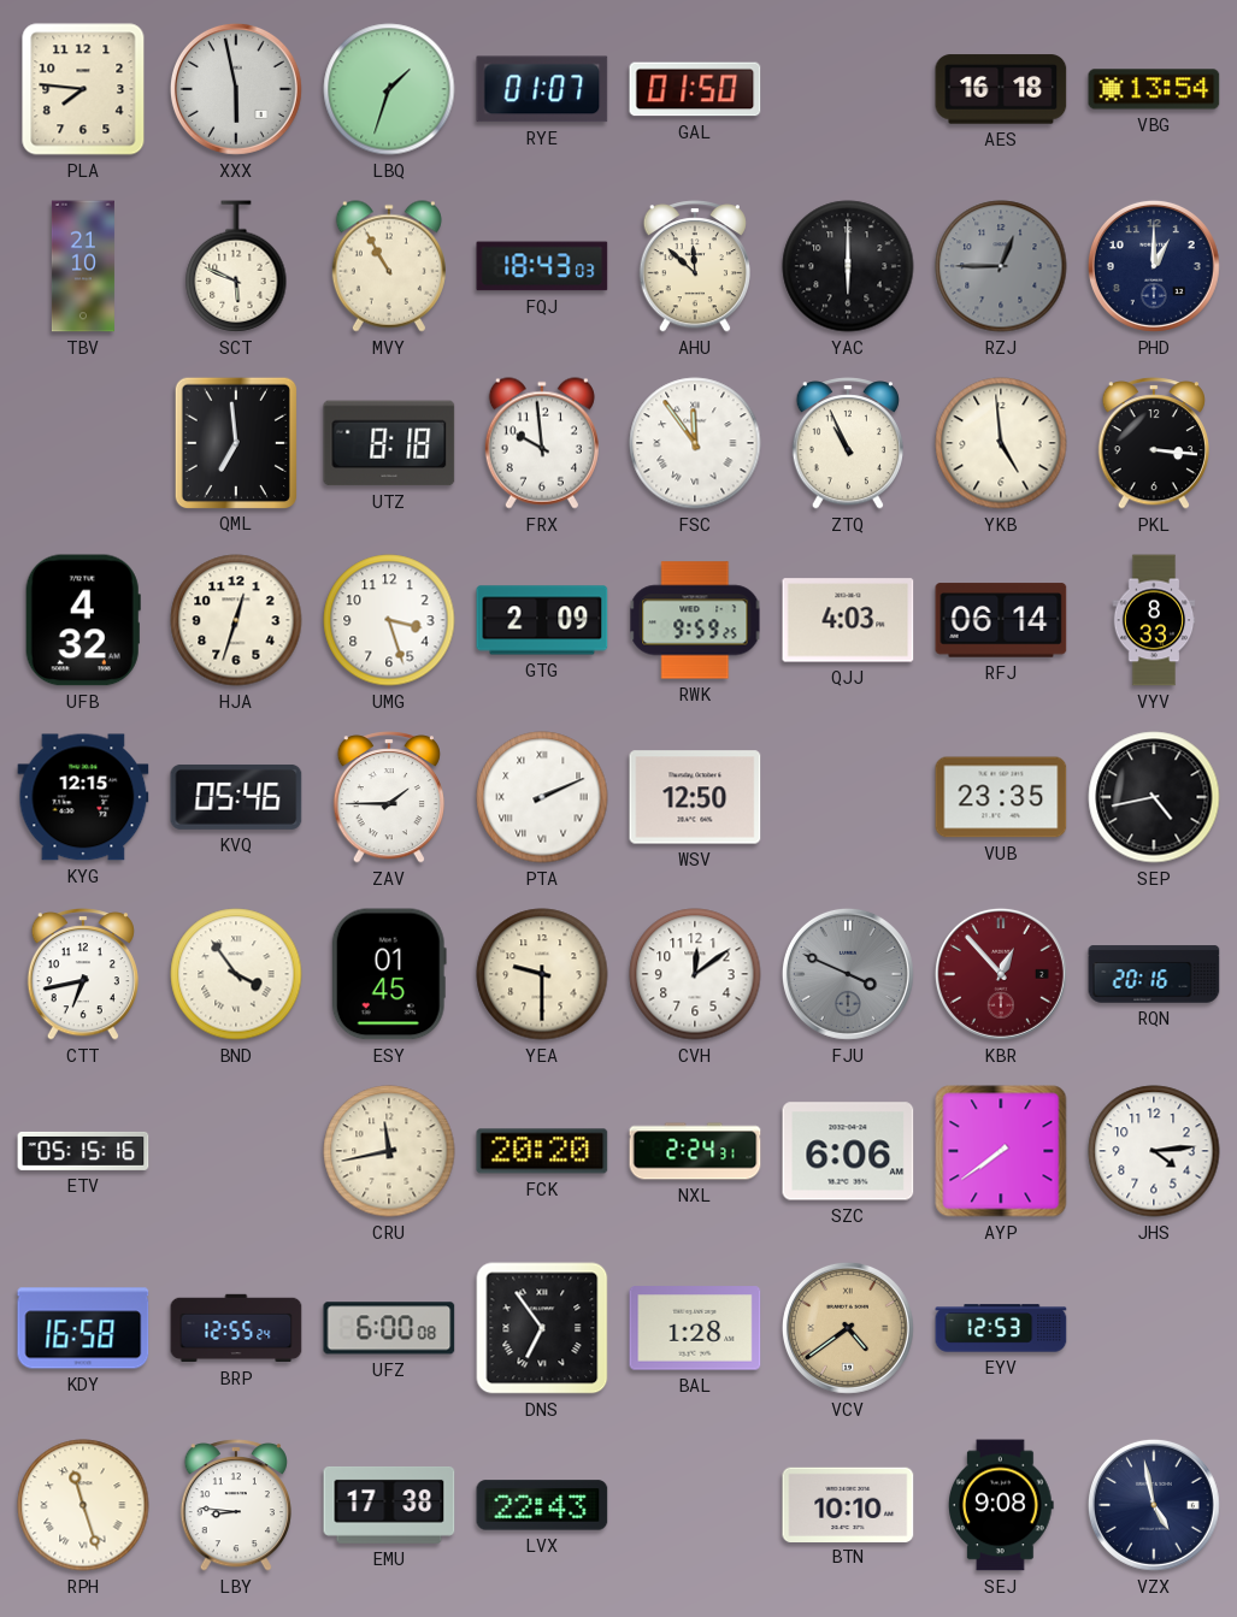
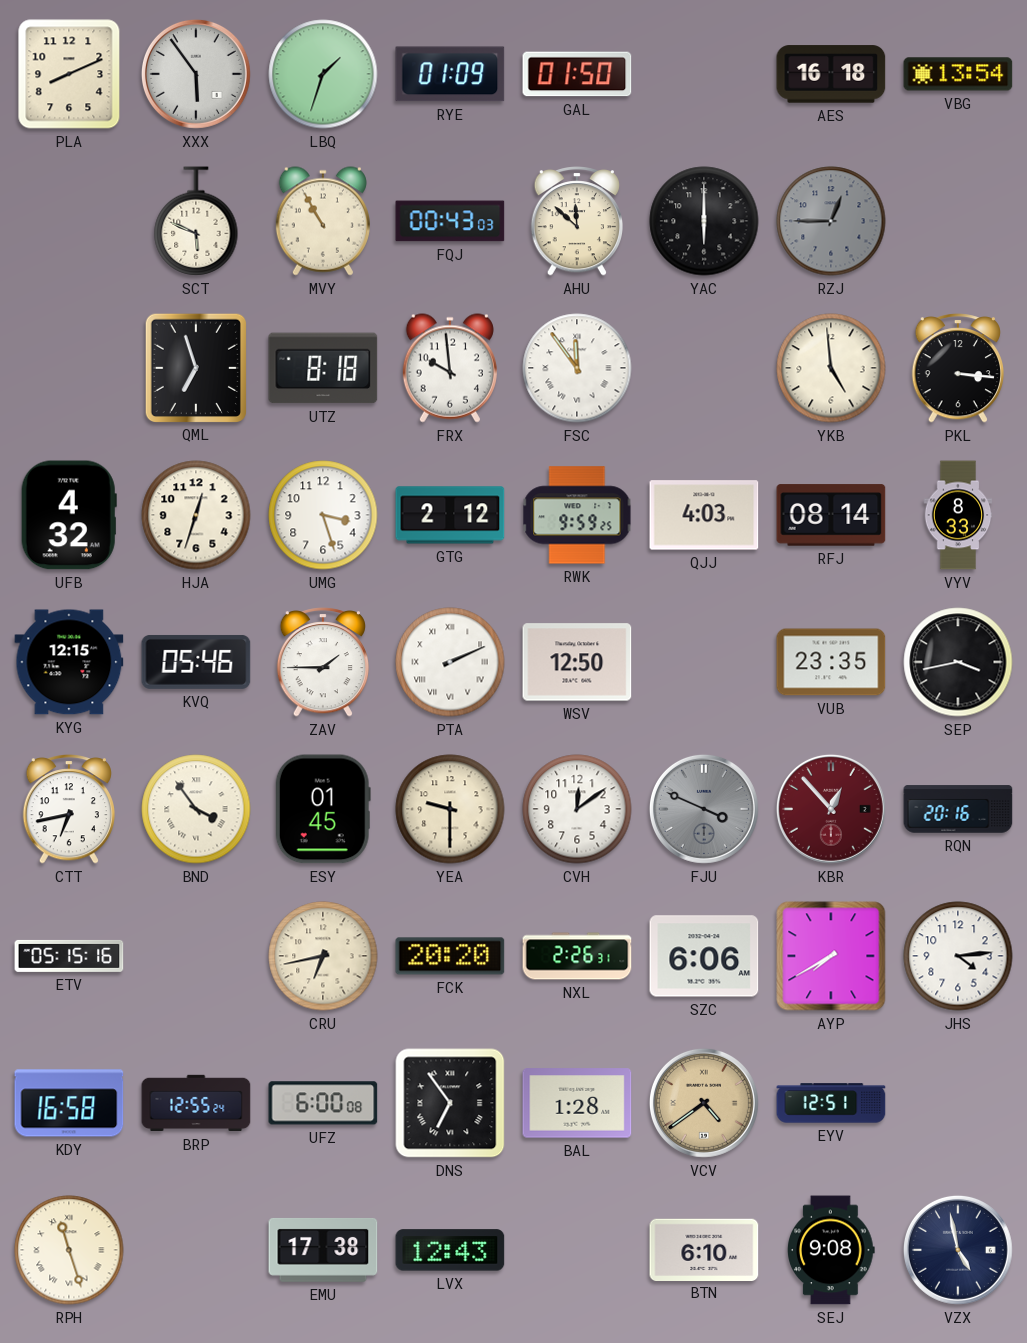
PLA: 7:46 -> 8:11
XXX: 5:58 -> 5:54
RYE: 01:07 -> 01:09
TBV: 21:10 -> none
FQJ: 18:43 -> 00:43
PHD: 1:00 -> none
QML: 6:59 -> 6:57
ZTQ: 10:56 -> none
GTG: 2:09 -> 2:12
RFJ: 06:14 -> 08:14
SEP: 4:43 -> 3:43
CRU: 11:43 -> 6:43
NXL: 2:24 -> 2:26
AYP: 7:39 -> 7:40
EYV: 12:53 -> 12:51
LBY: 8:46 -> none
LVX: 22:43 -> 12:43
BTN: 10:10 -> 6:10
